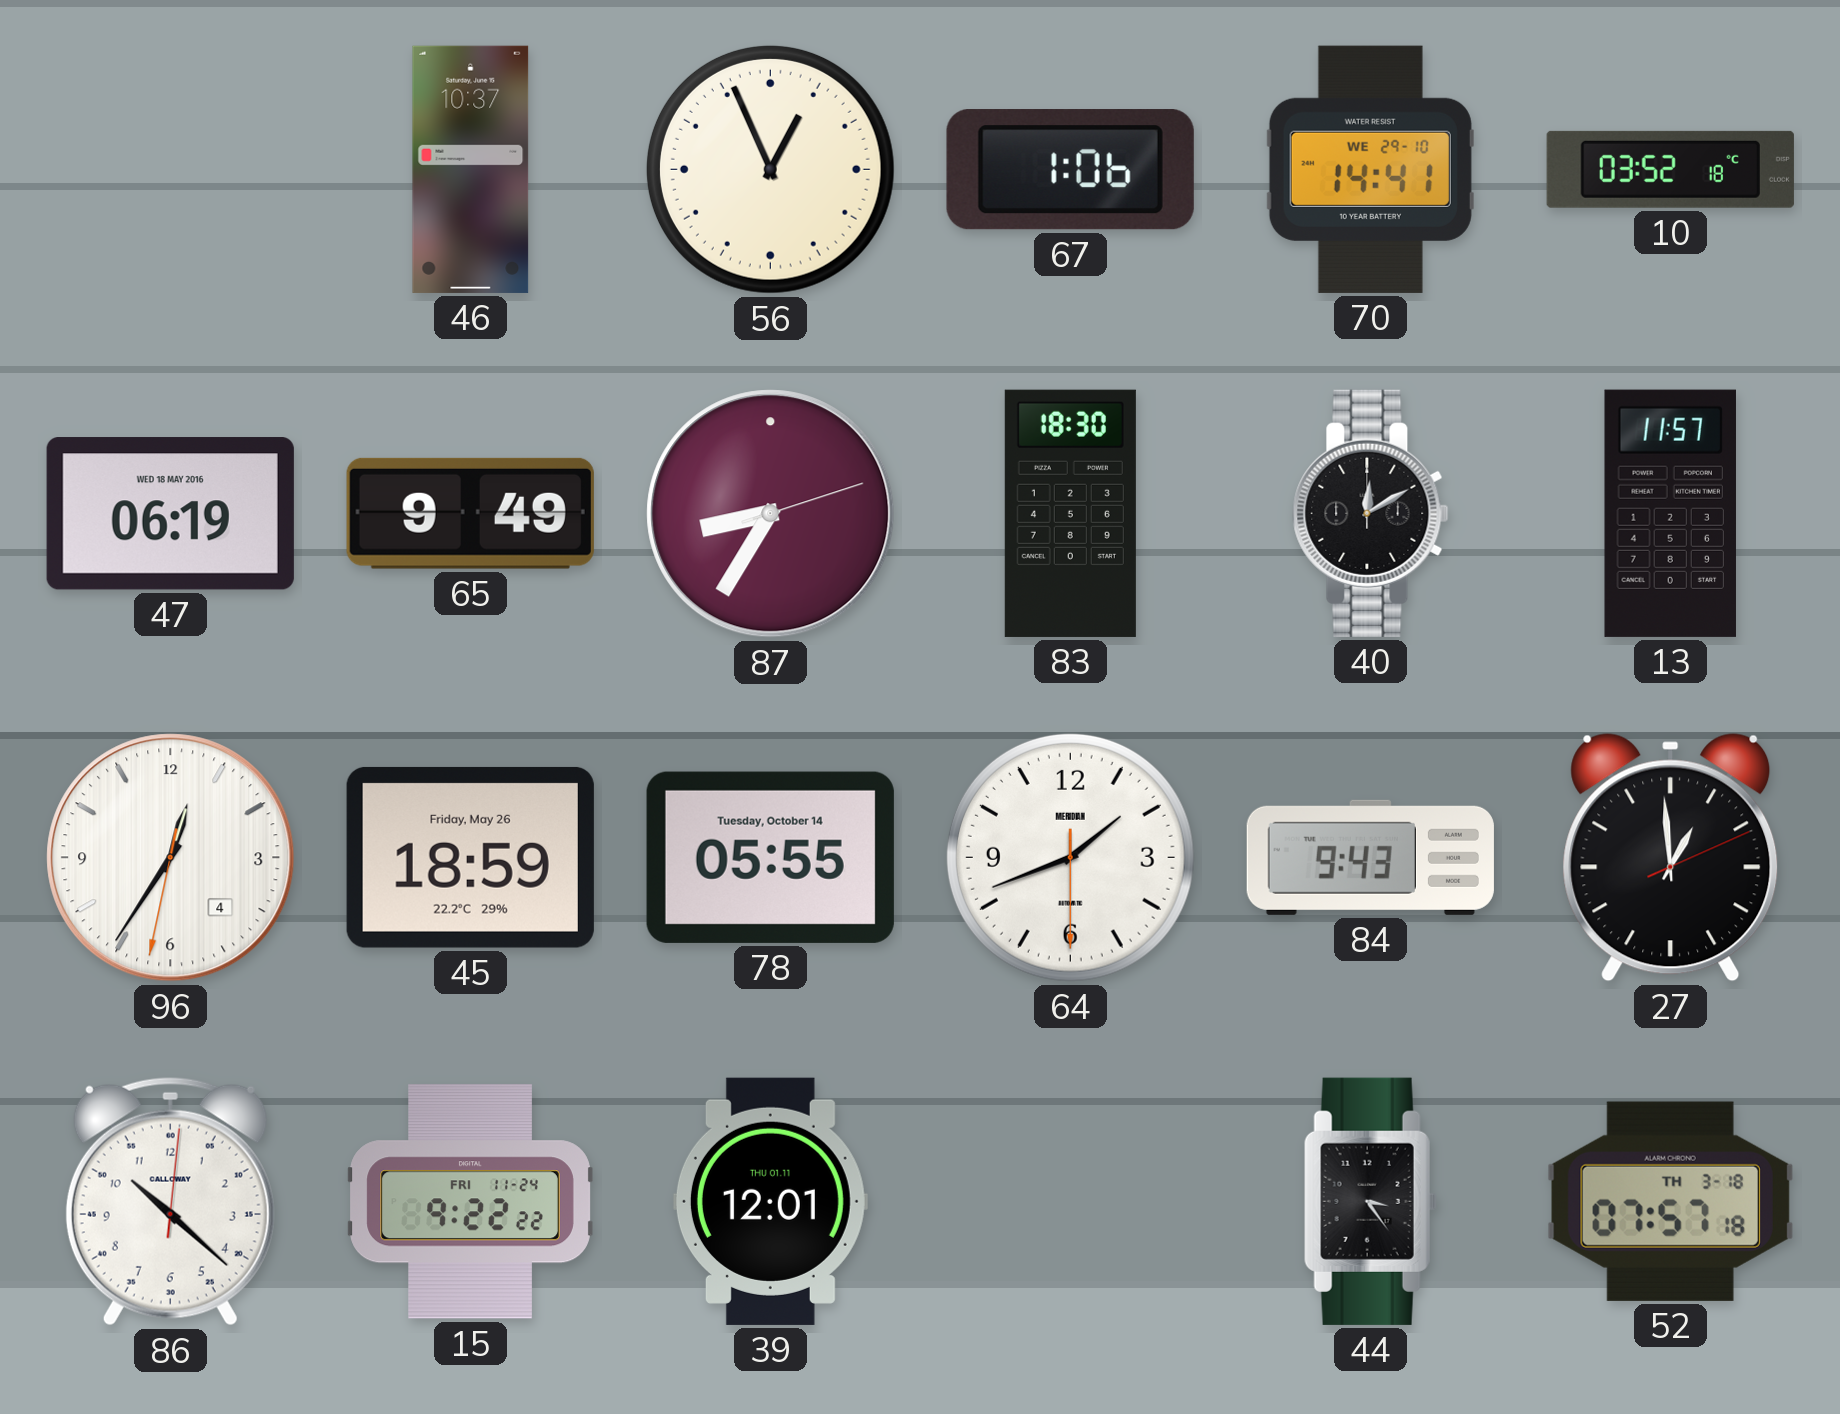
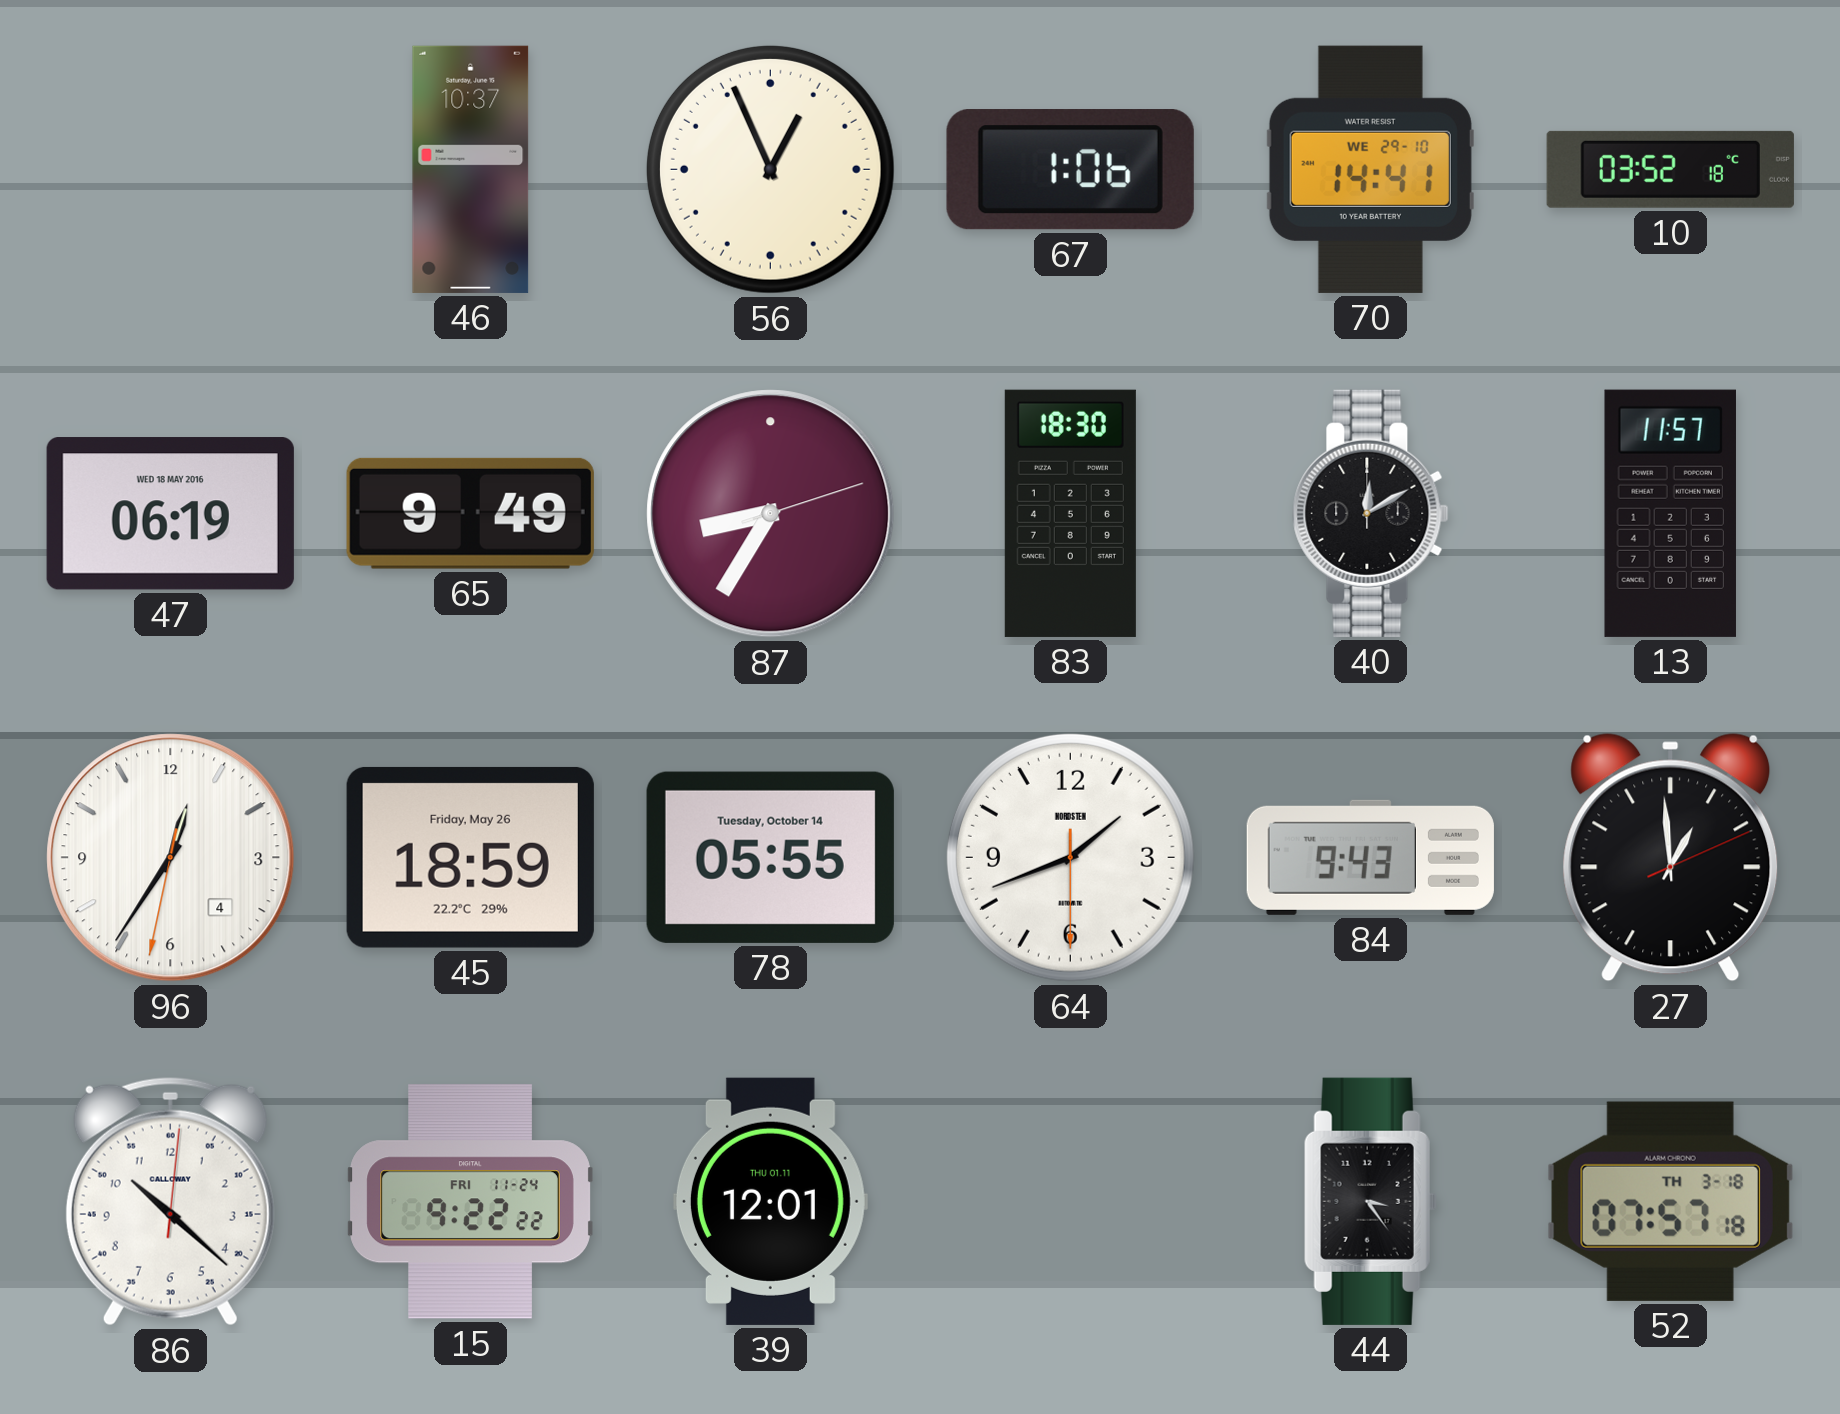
64 brand: MERIDIAN -> NORDSTEN
